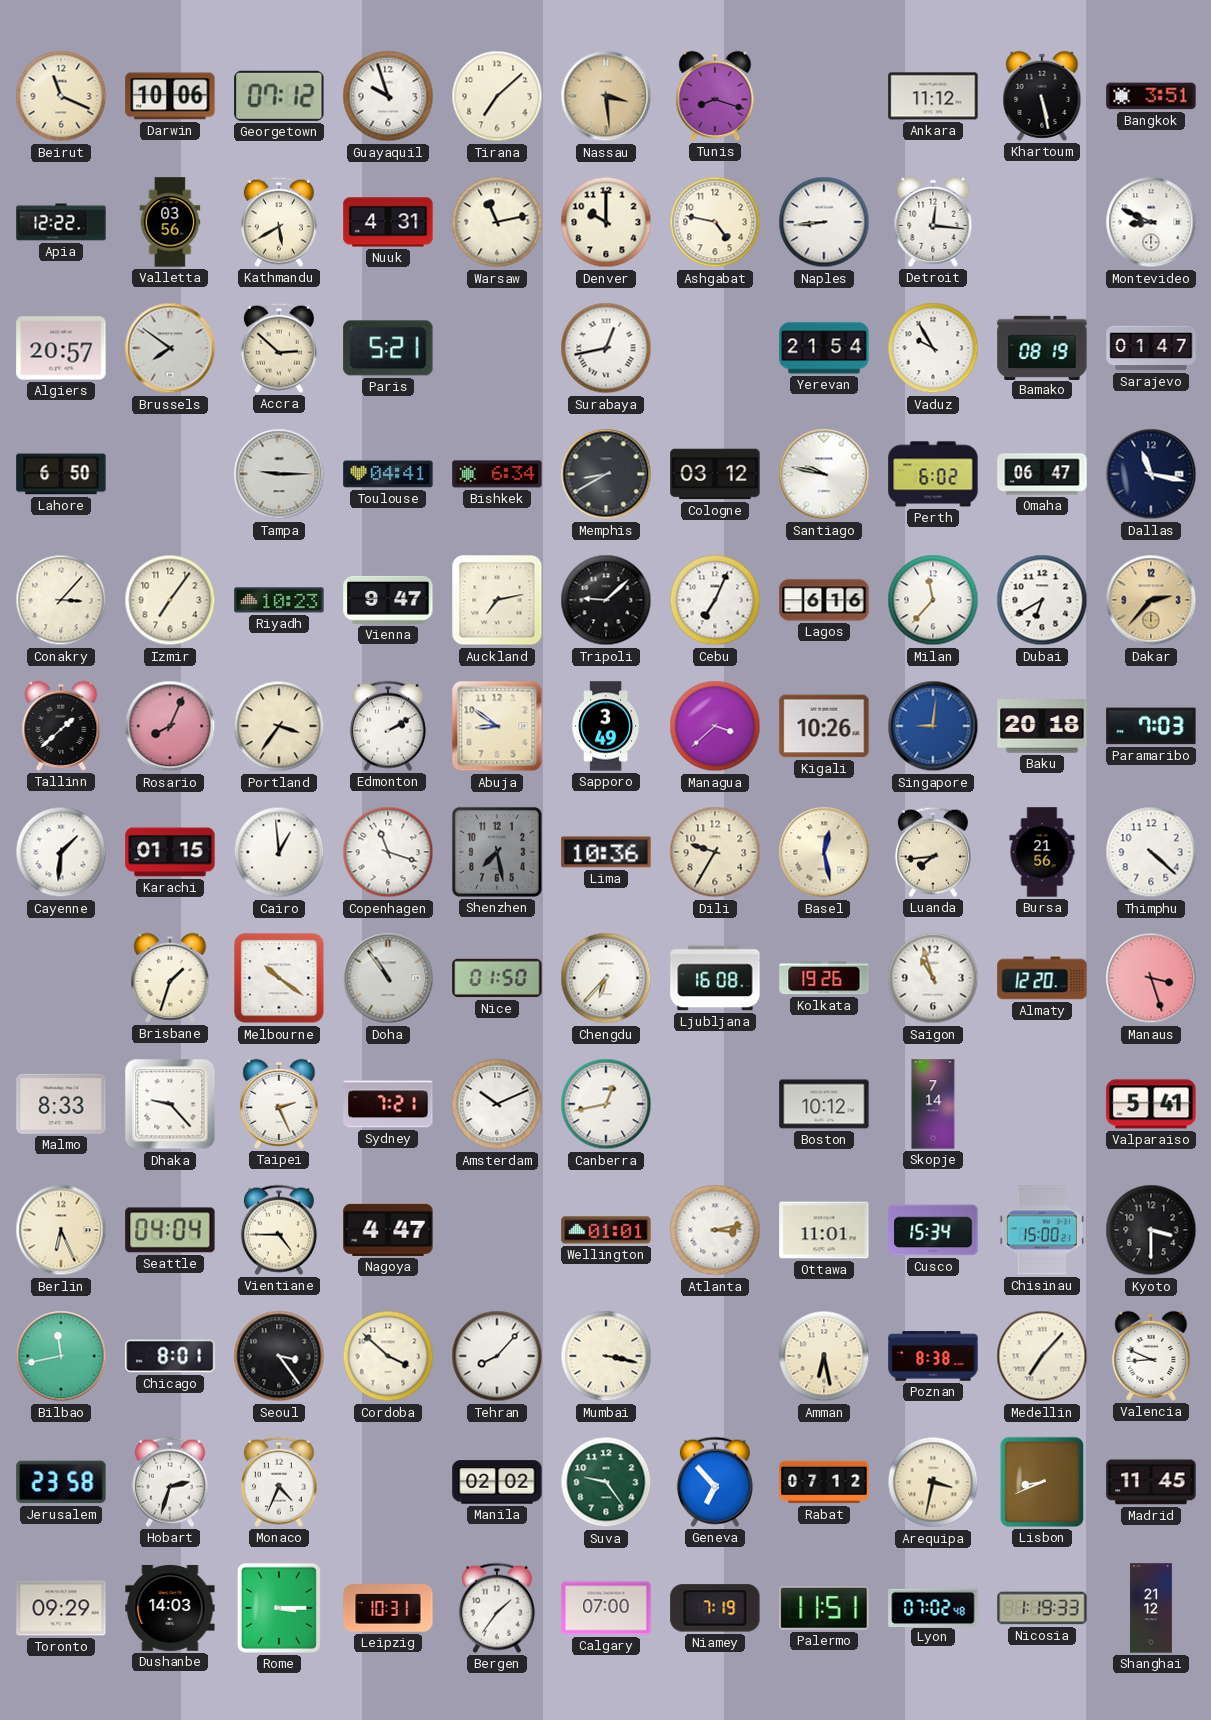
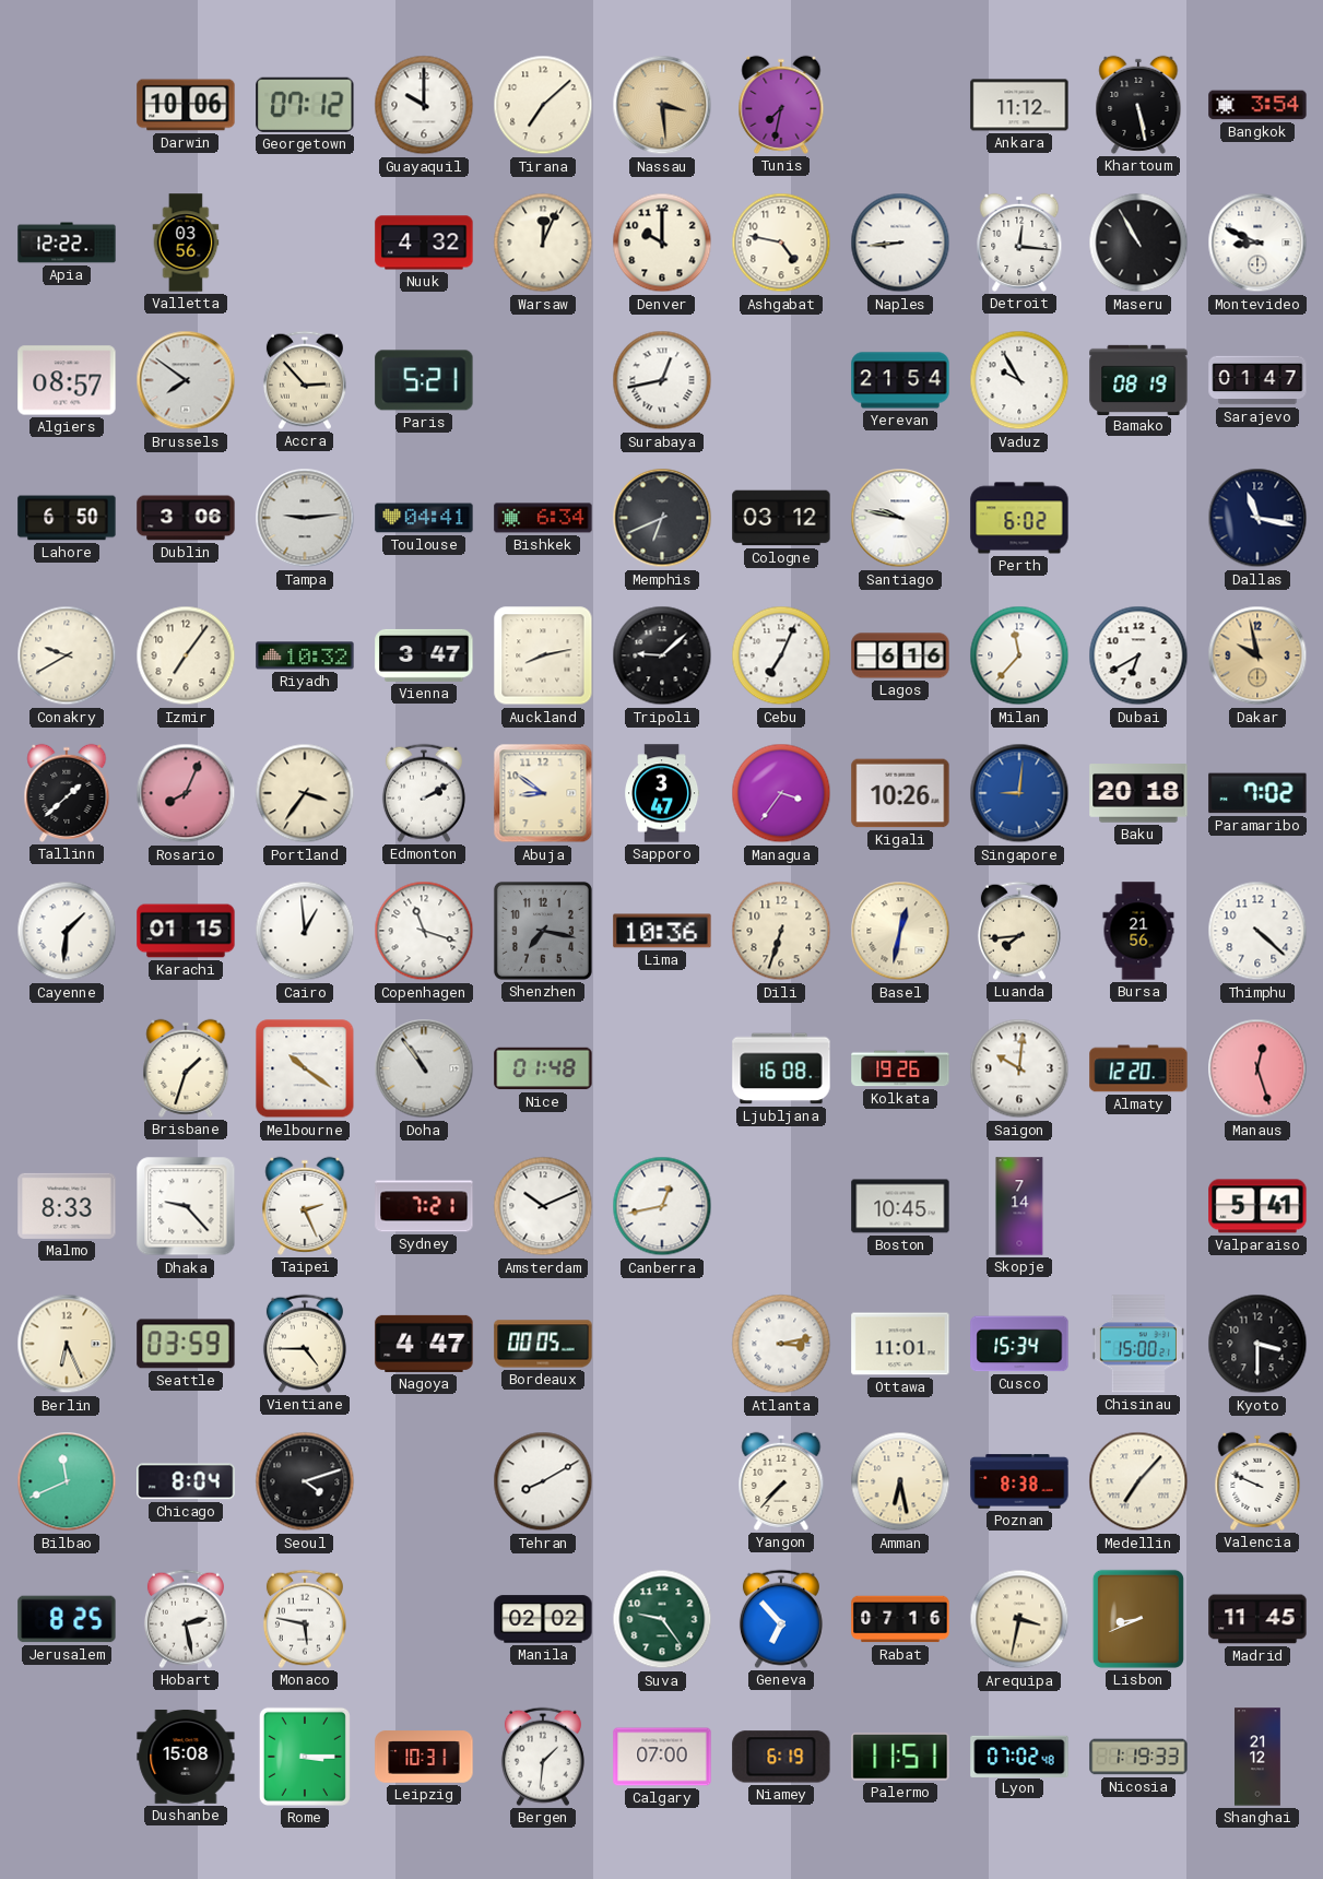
Beirut: 11:19 -> none
Guayaquil: 9:57 -> 10:00
Tunis: 8:18 -> 7:32
Bangkok: 3:51 -> 3:54
Kathmandu: 5:40 -> none
Nuuk: 4:31 -> 4:32
Warsaw: 11:13 -> 12:04
Maseru: none -> 10:55
Algiers: 20:57 -> 08:57
Accra: 2:52 -> 2:53
Dublin: none -> 3:06
Tampa: 9:15 -> 9:14
Memphis: 8:40 -> 6:41
Omaha: 06:47 -> none
Conakry: 3:07 -> 9:40
Riyadh: 10:23 -> 10:32
Vienna: 9:47 -> 3:47
Auckland: 7:13 -> 8:13
Dakar: 2:37 -> 9:58
Sapporo: 3:49 -> 3:47
Managua: 3:38 -> 3:36
Paramaribo: 7:03 -> 7:02
Shenzhen: 7:28 -> 7:17
Dili: 9:35 -> 6:33
Basel: 12:28 -> 12:32
Nice: 01:50 -> 01:48
Chengdu: 6:37 -> none
Saigon: 10:57 -> 10:01
Manaus: 3:27 -> 12:27
Boston: 10:12 -> 10:45
Seattle: 04:04 -> 03:59
Bordeaux: none -> 00:05
Wellington: 01:01 -> none
Bilbao: 11:43 -> 11:41
Chicago: 8:01 -> 8:04
Seoul: 3:24 -> 4:12
Cordoba: 3:52 -> none
Tehran: 8:07 -> 8:10
Mumbai: 3:17 -> none
Yangon: none -> 7:37
Valencia: 8:49 -> 9:49
Jerusalem: 23:58 -> 8:25
Hobart: 2:33 -> 2:28
Monaco: 4:34 -> 5:47
Rabat: 07:12 -> 07:16
Toronto: 09:29 -> none
Dushanbe: 14:03 -> 15:08
Bergen: 1:36 -> 1:31
Niamey: 7:19 -> 6:19
